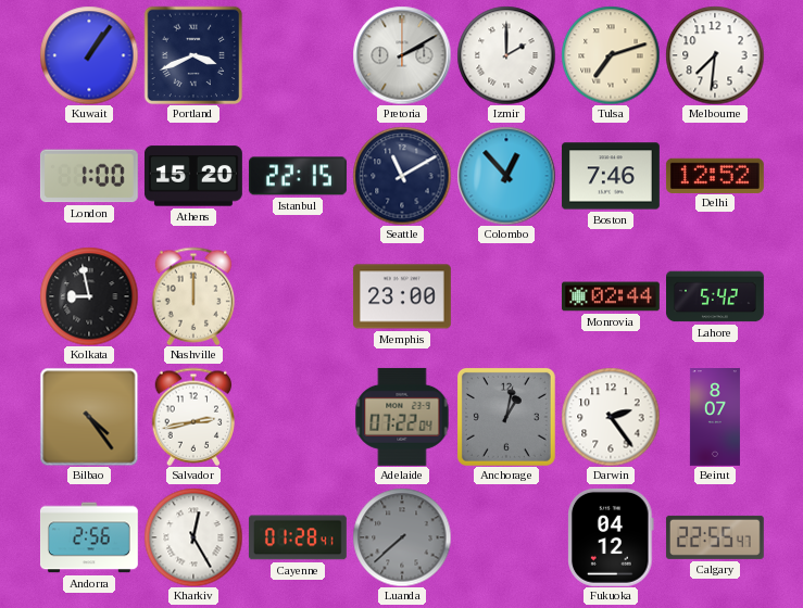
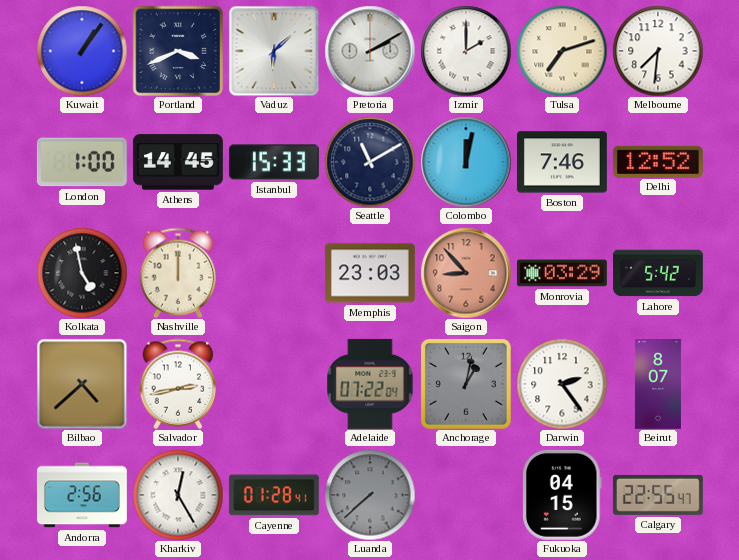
Vaduz: none -> 6:08
Athens: 15:20 -> 14:45
Istanbul: 22:15 -> 15:33
Colombo: 12:53 -> 12:02
Kolkata: 8:58 -> 4:58
Memphis: 23:00 -> 23:03
Saigon: none -> 8:53
Monrovia: 02:44 -> 03:29
Bilbao: 4:24 -> 4:38
Fukuoka: 04:12 -> 04:15
